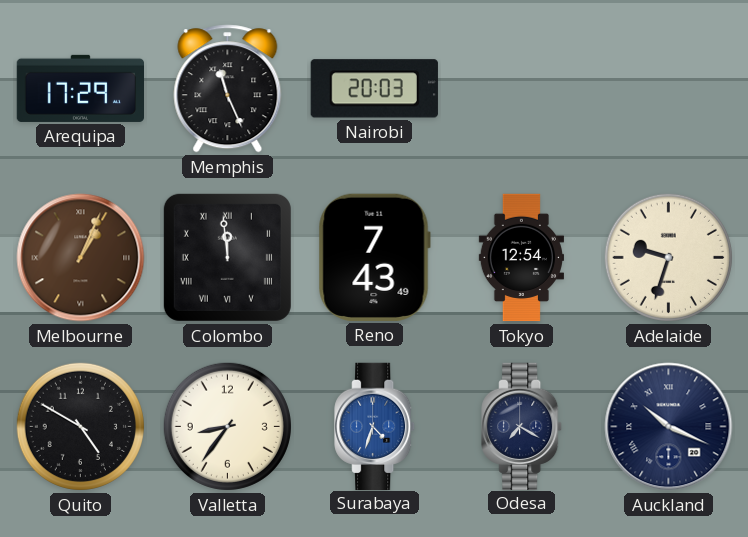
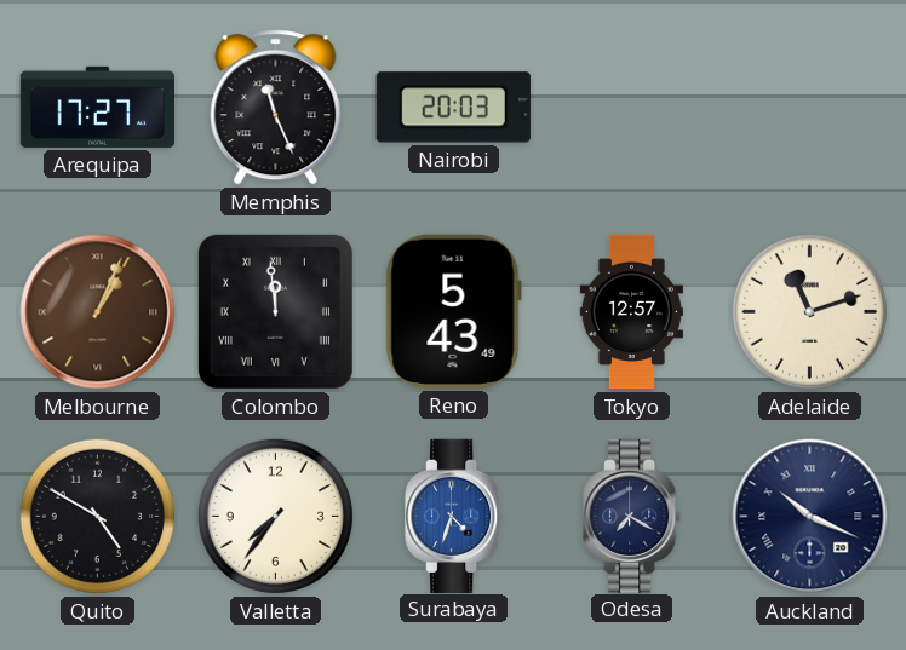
Arequipa: 17:29 -> 17:27
Reno: 7:43 -> 5:43
Tokyo: 12:54 -> 12:57
Adelaide: 9:33 -> 11:12
Valletta: 8:36 -> 7:36
